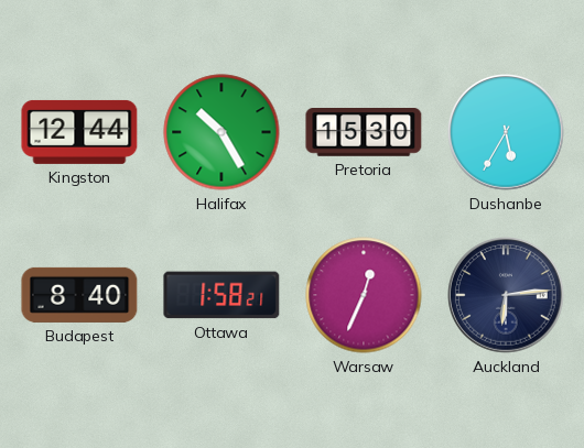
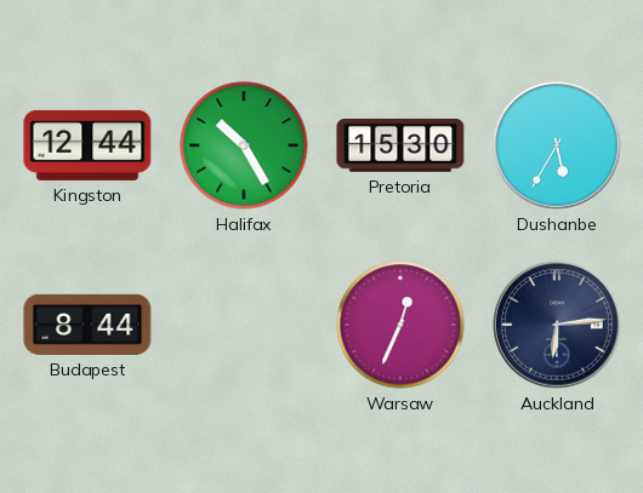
Budapest: 8:40 -> 8:44
Ottawa: 1:58 -> none
